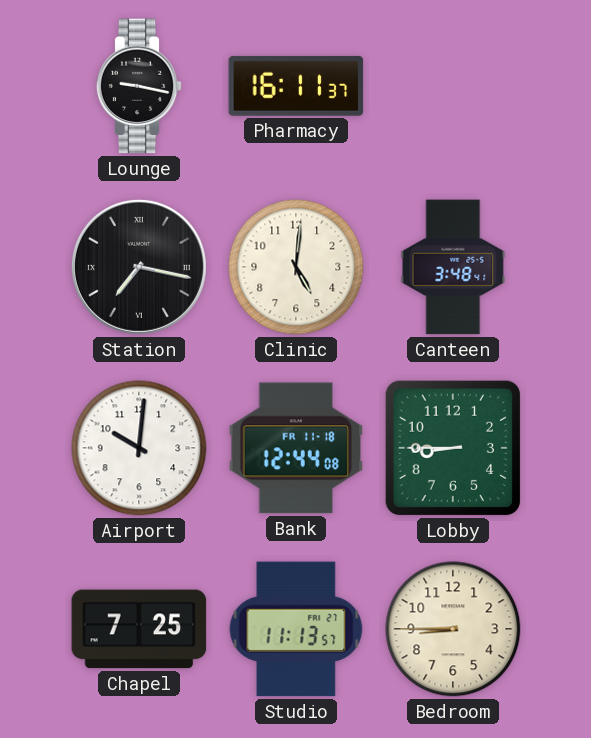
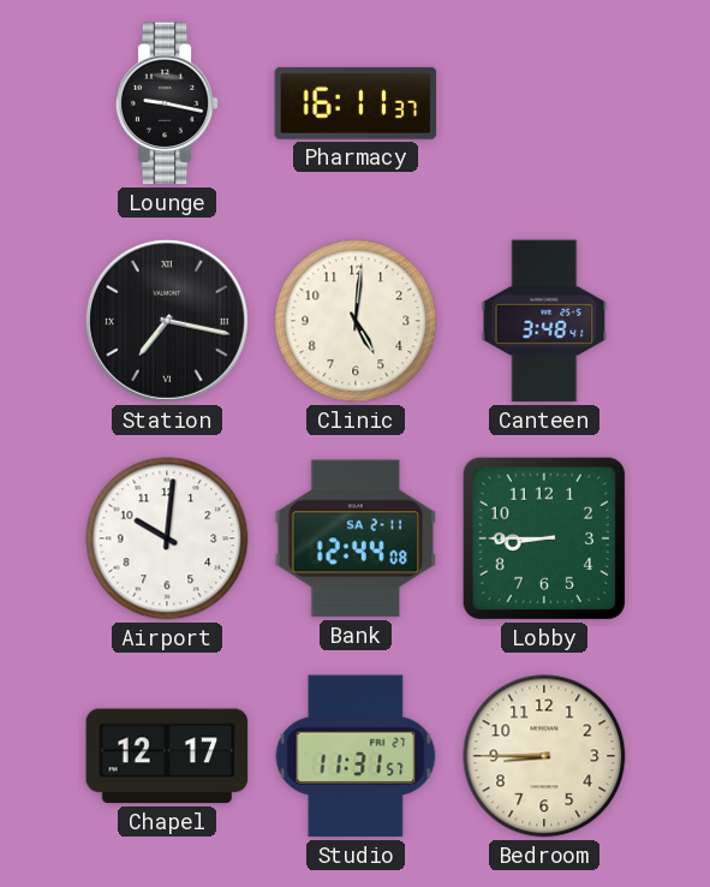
Bank date: FR 11-18 -> SA 2-11
Chapel: 7:25 -> 12:17
Studio: 11:13 -> 11:31
